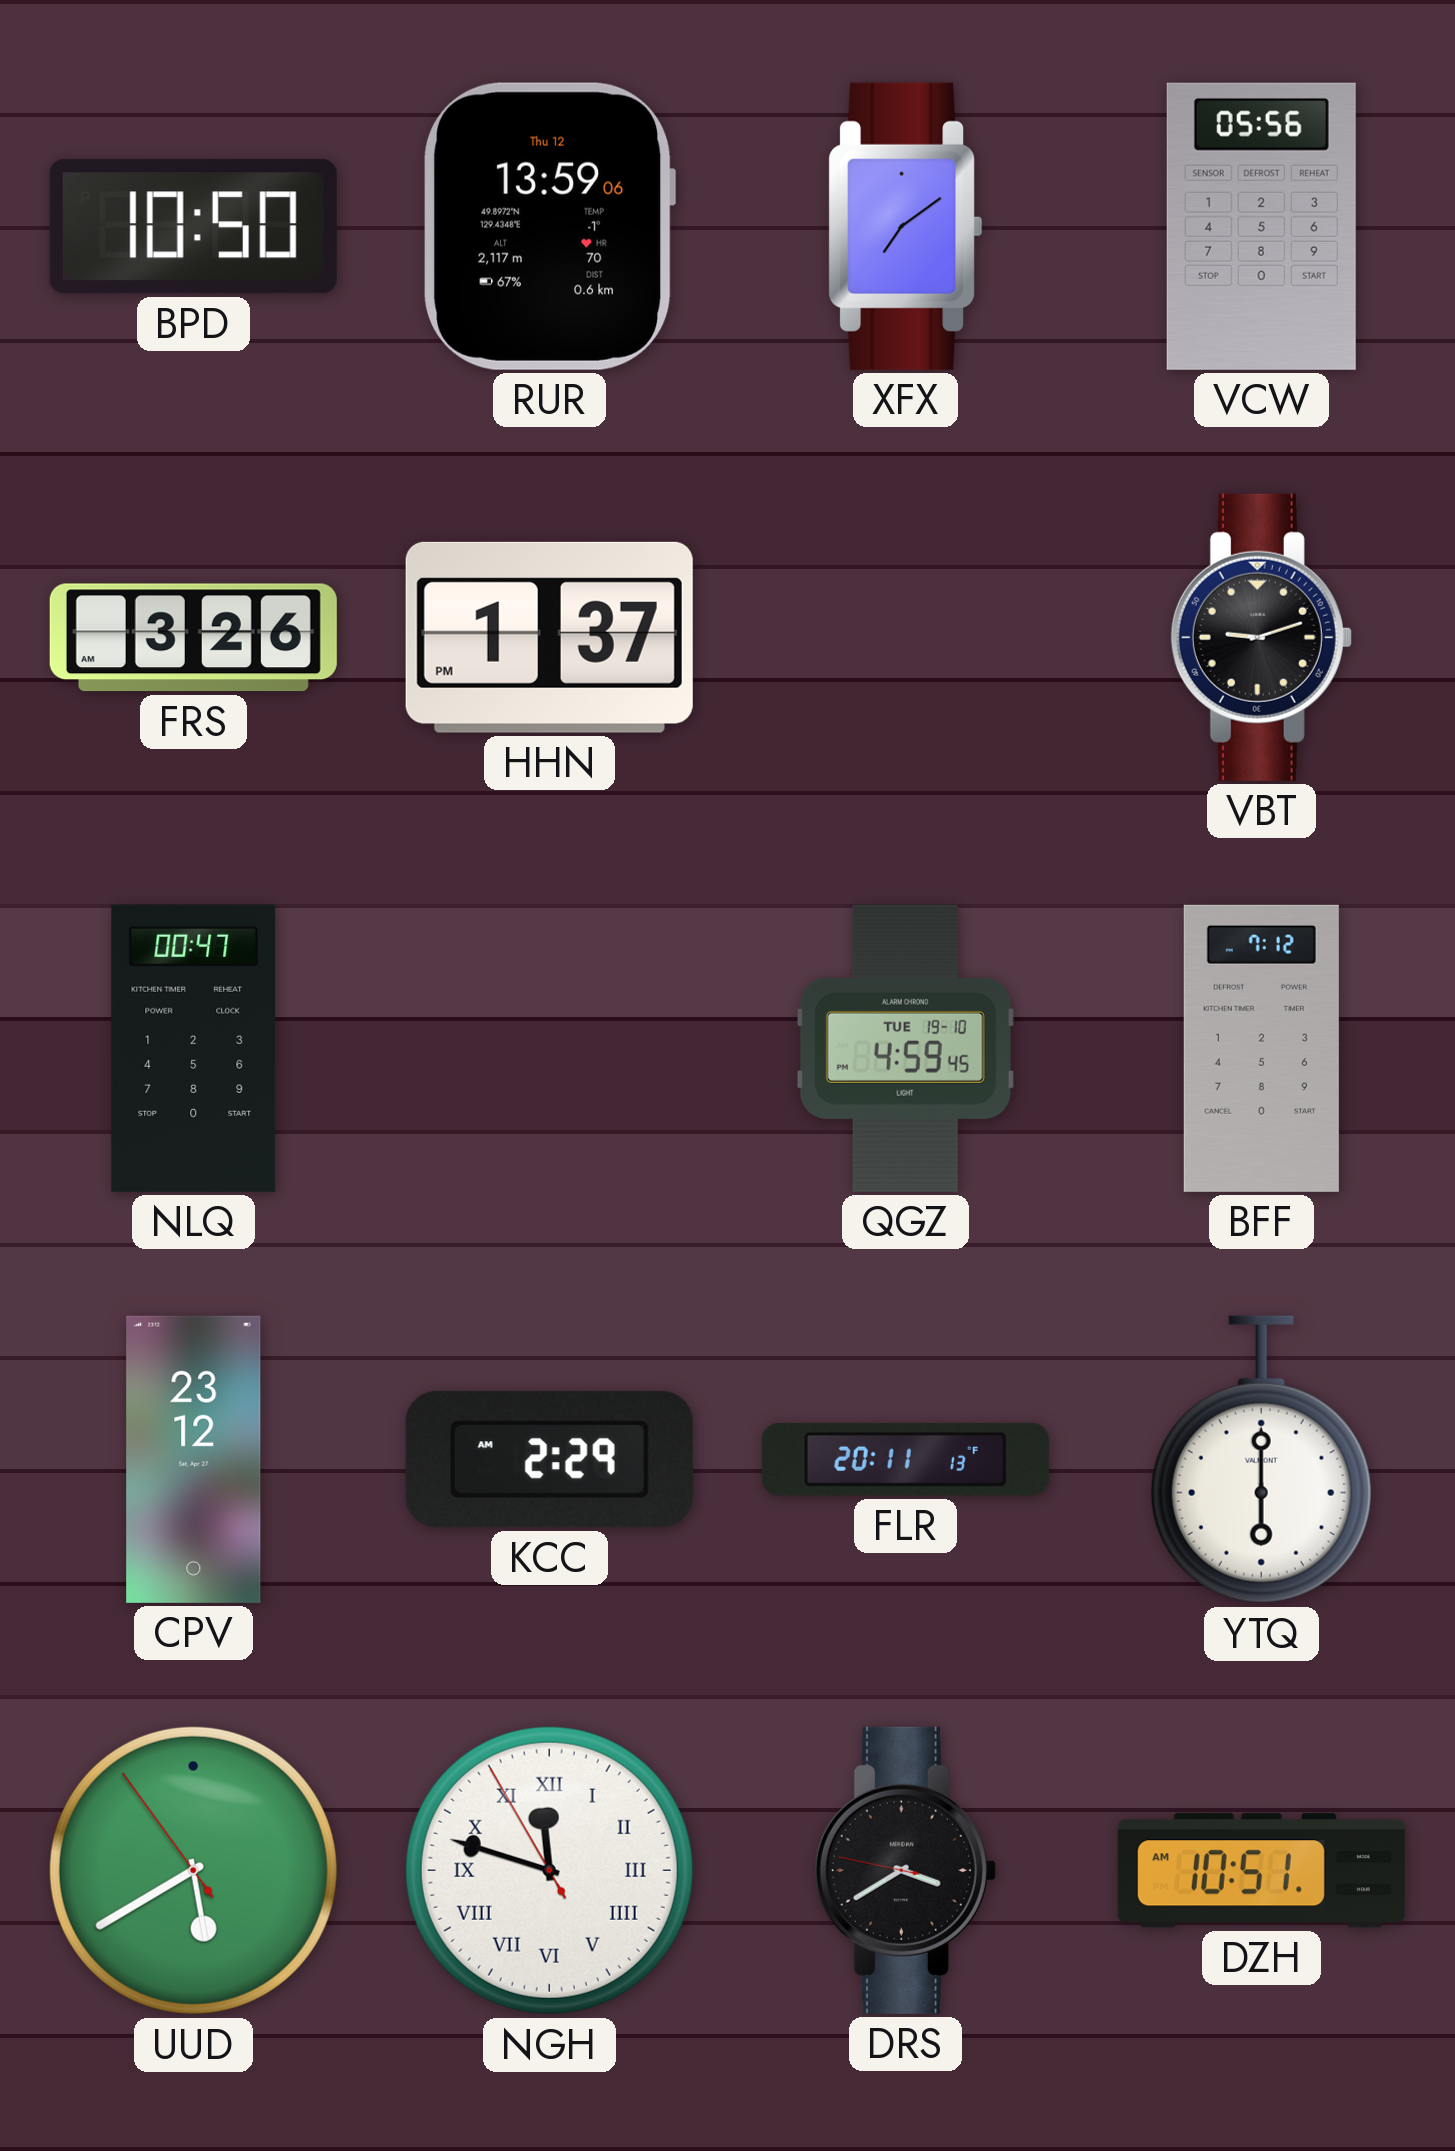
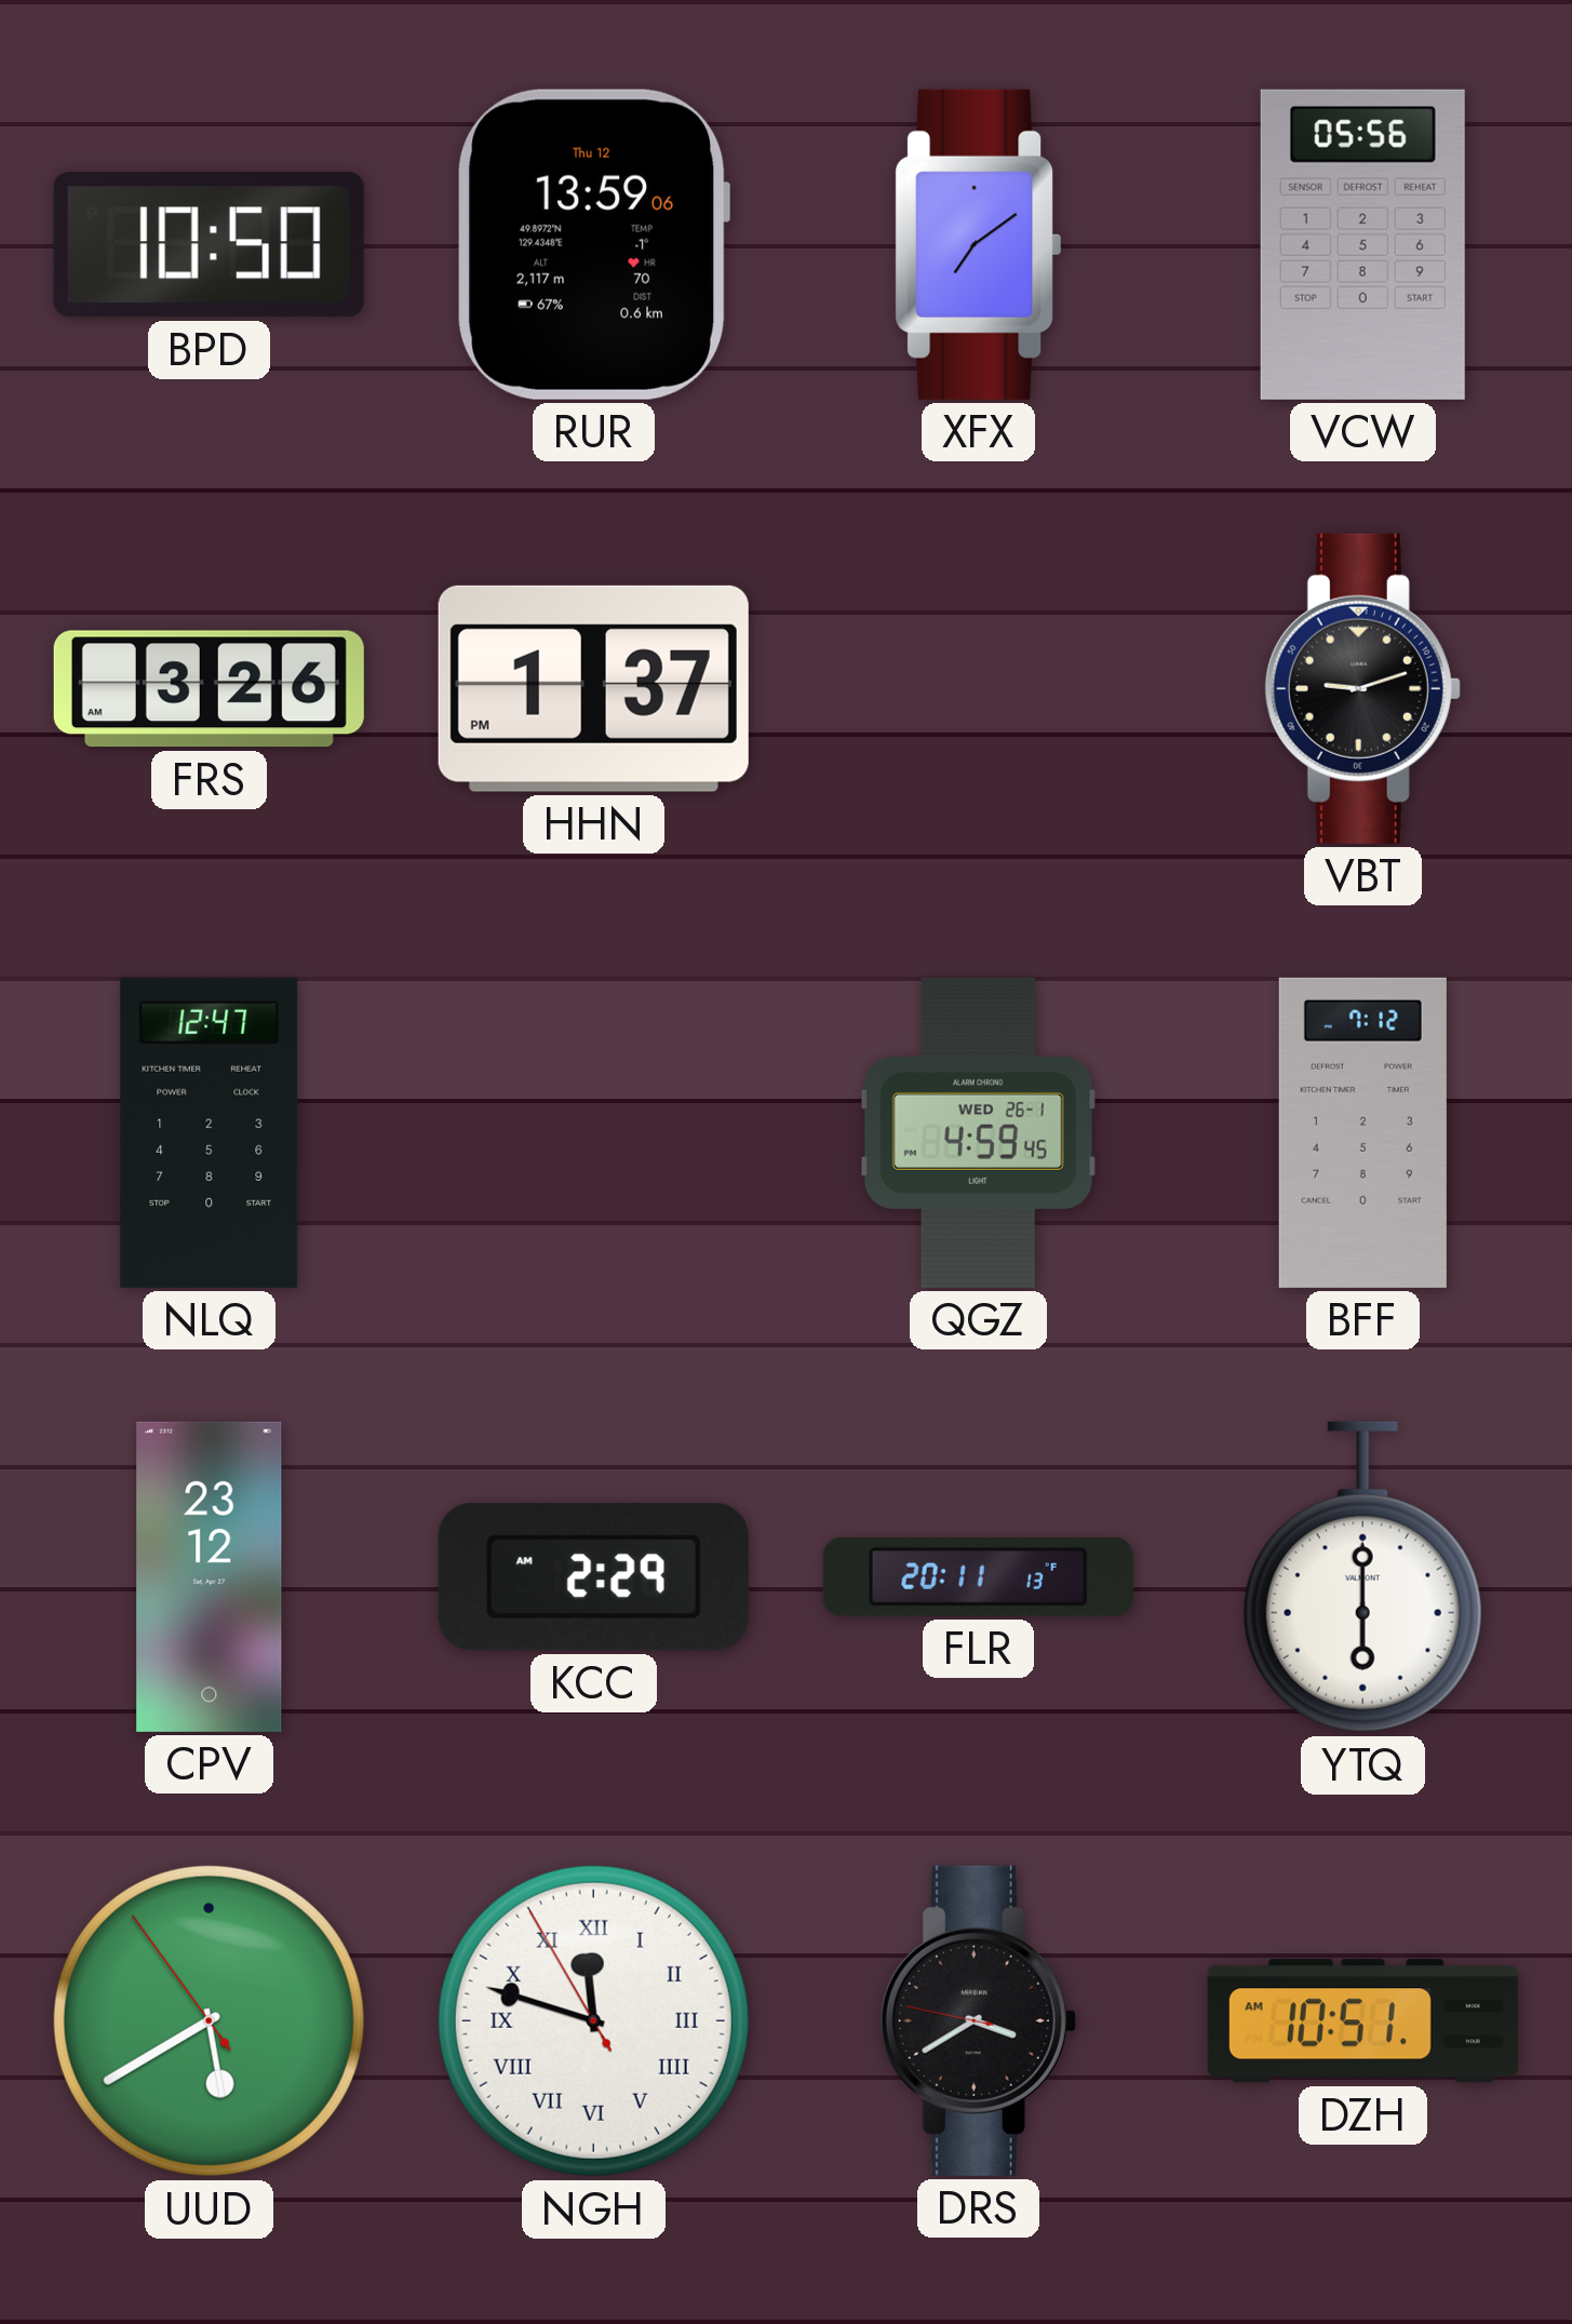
NLQ: 00:47 -> 12:47
QGZ date: TUE 19-10 -> WED 26-1
